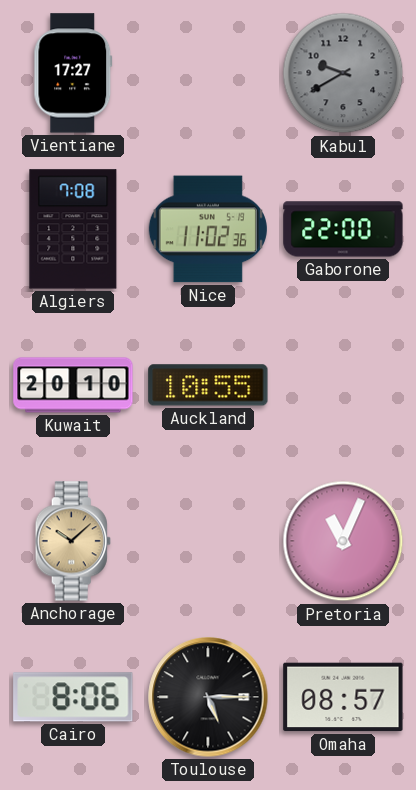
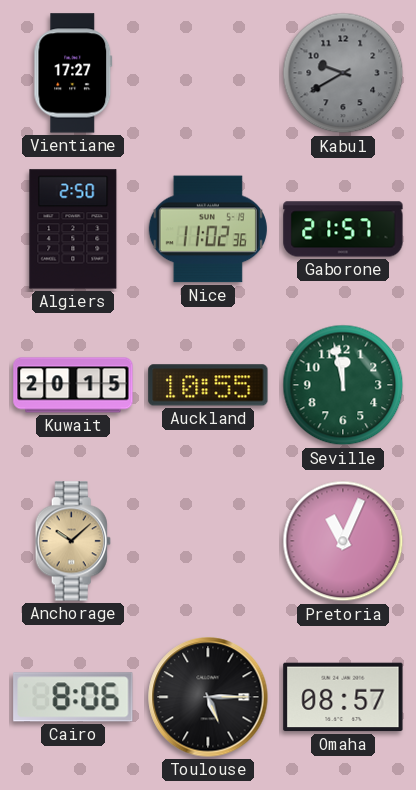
Algiers: 7:08 -> 2:50
Gaborone: 22:00 -> 21:57
Kuwait: 20:10 -> 20:15
Seville: none -> 11:58
